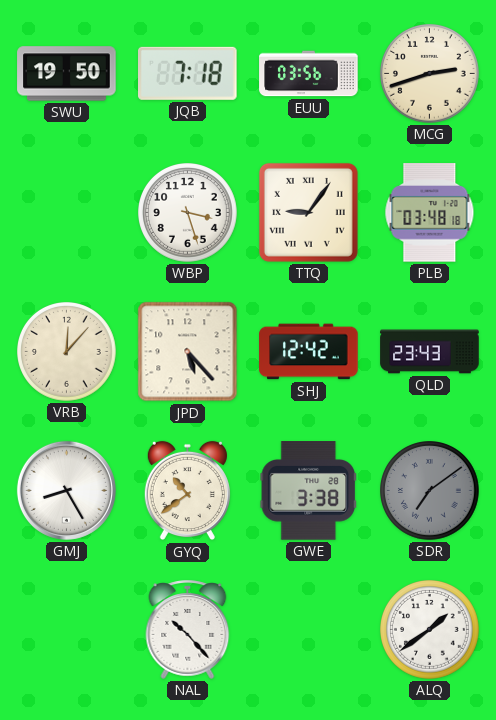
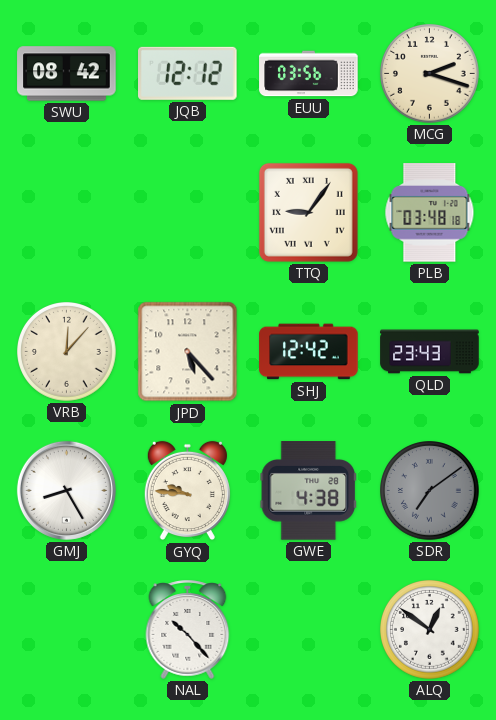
SWU: 19:50 -> 08:42
JQB: 7:18 -> 12:12
MCG: 2:42 -> 2:18
WBP: 3:27 -> none
GYQ: 10:39 -> 9:46
GWE: 3:38 -> 4:38
ALQ: 1:39 -> 12:51
